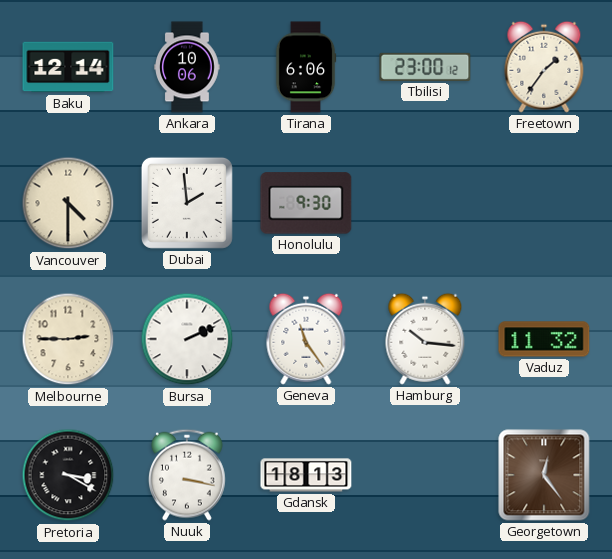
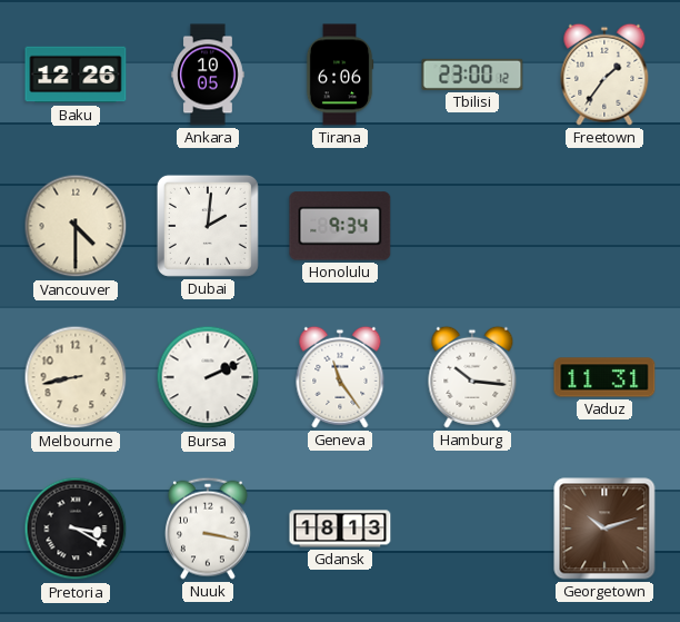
Baku: 12:14 -> 12:26
Ankara: 10:06 -> 10:05
Dubai: 1:59 -> 2:01
Honolulu: 9:30 -> 9:34
Melbourne: 2:45 -> 8:43
Vaduz: 11:32 -> 11:31
Georgetown: 12:24 -> 10:12
